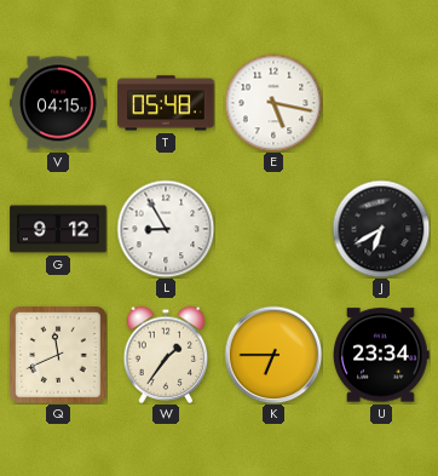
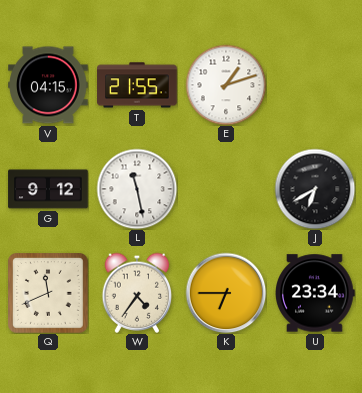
T: 05:48 -> 21:55
E: 5:17 -> 1:12
L: 8:55 -> 11:28
W: 1:36 -> 4:36
